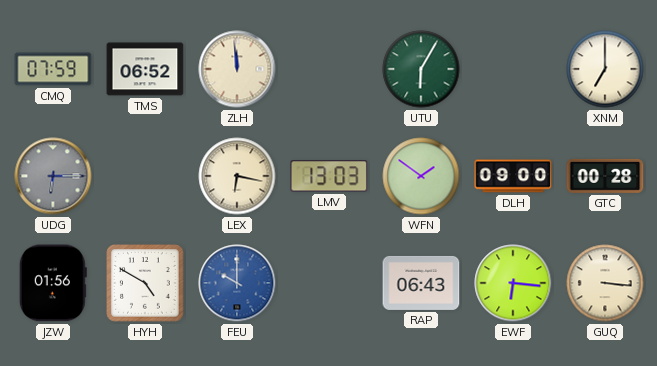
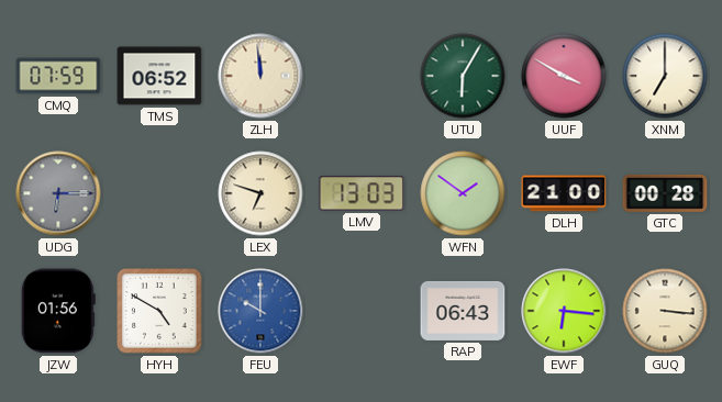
UUF: none -> 3:50
LEX: 6:17 -> 6:48
DLH: 09:00 -> 21:00
